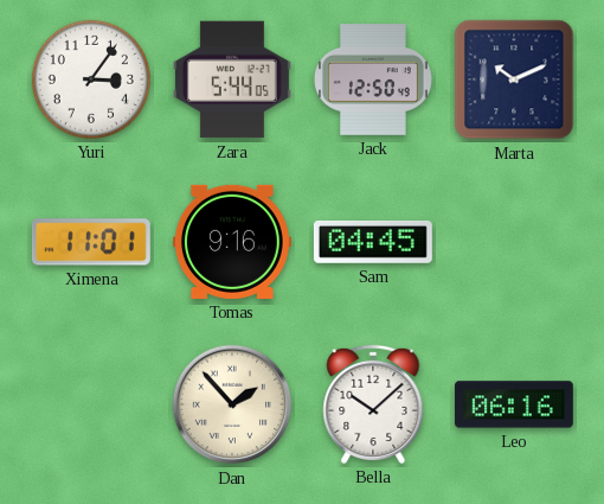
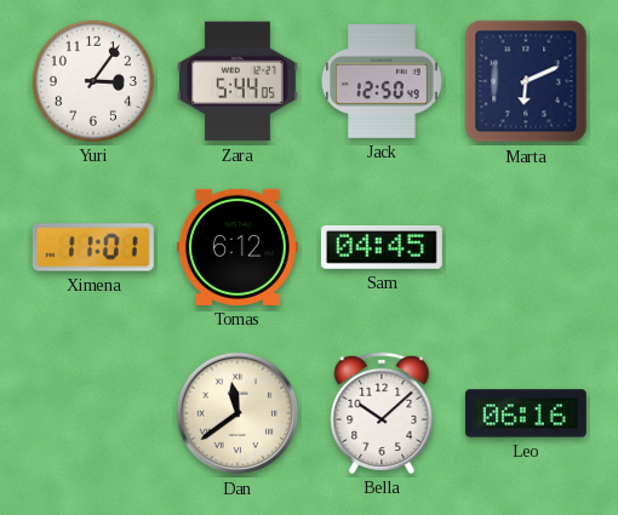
Marta: 10:11 -> 6:11
Tomas: 9:16 -> 6:12
Dan: 1:53 -> 11:39
